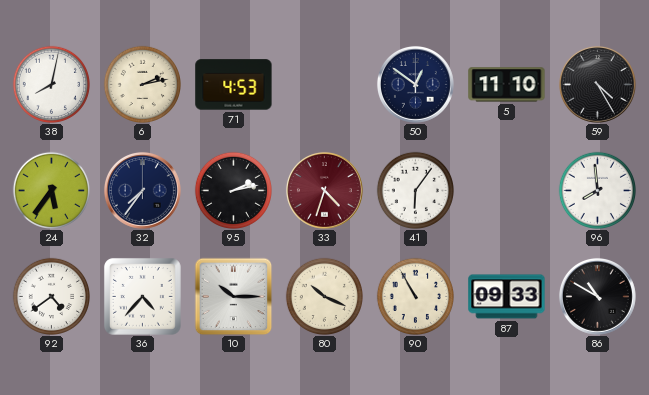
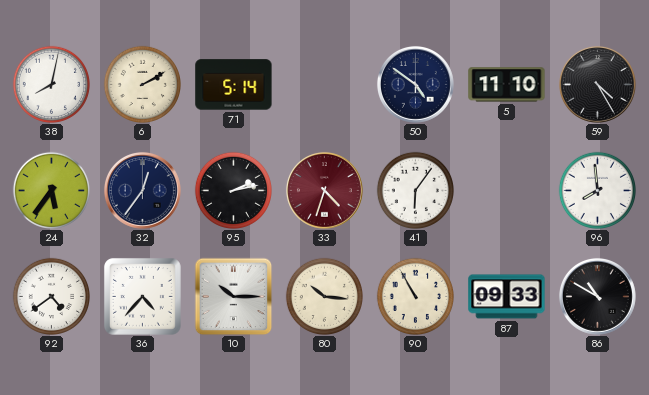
6: 2:13 -> 2:10
71: 4:53 -> 5:14
50: 12:51 -> 4:51
32: 7:36 -> 12:36
80: 10:19 -> 10:16
